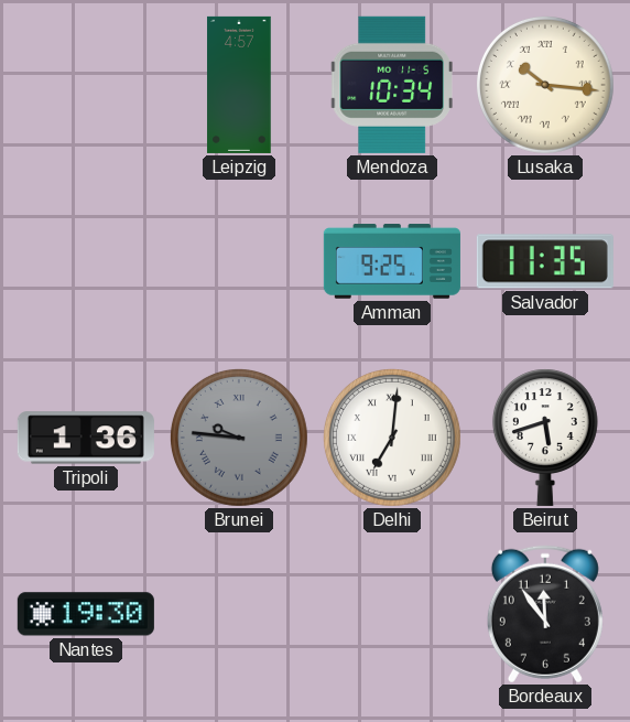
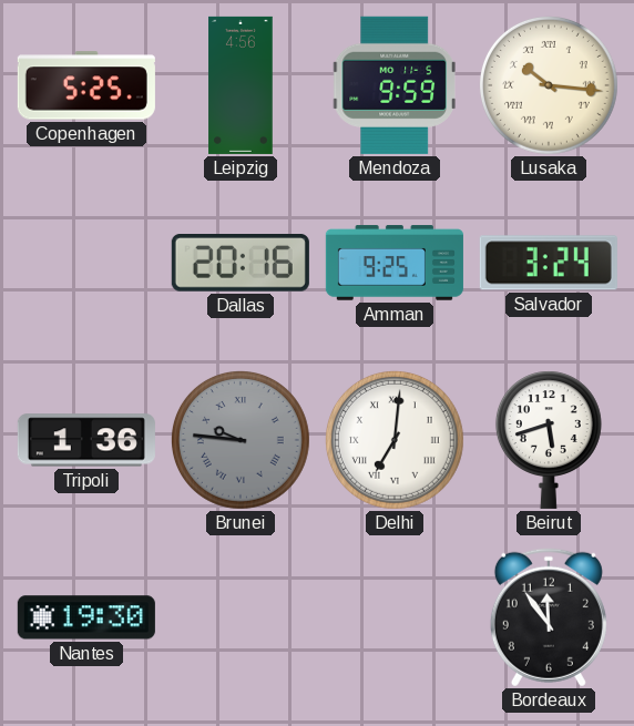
Copenhagen: none -> 5:25
Leipzig: 4:57 -> 4:56
Mendoza: 10:34 -> 9:59
Dallas: none -> 20:16
Salvador: 11:35 -> 3:24
